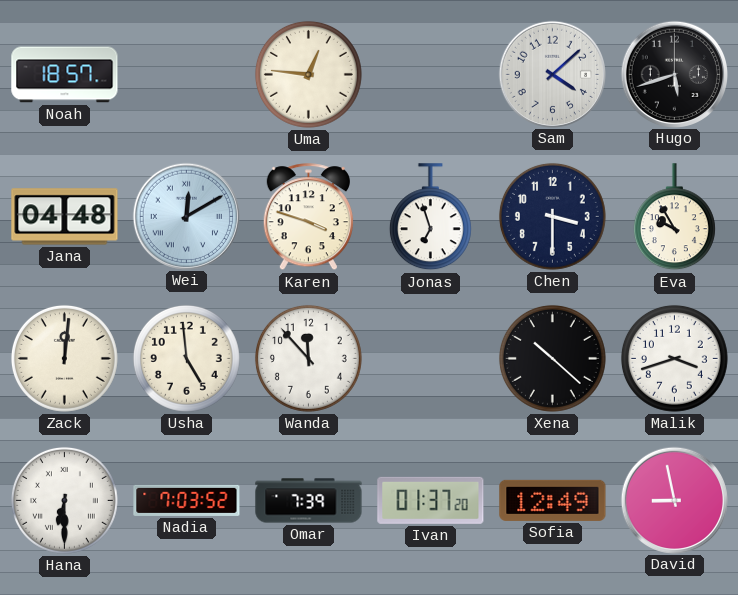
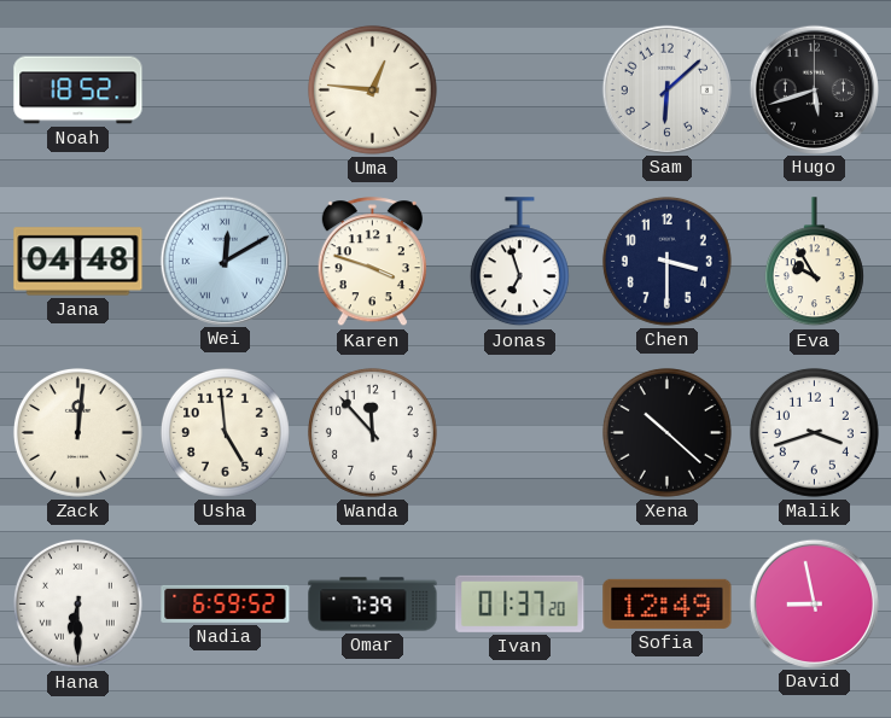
Noah: 18:57 -> 18:52
Sam: 4:08 -> 6:08
Nadia: 7:03 -> 6:59
